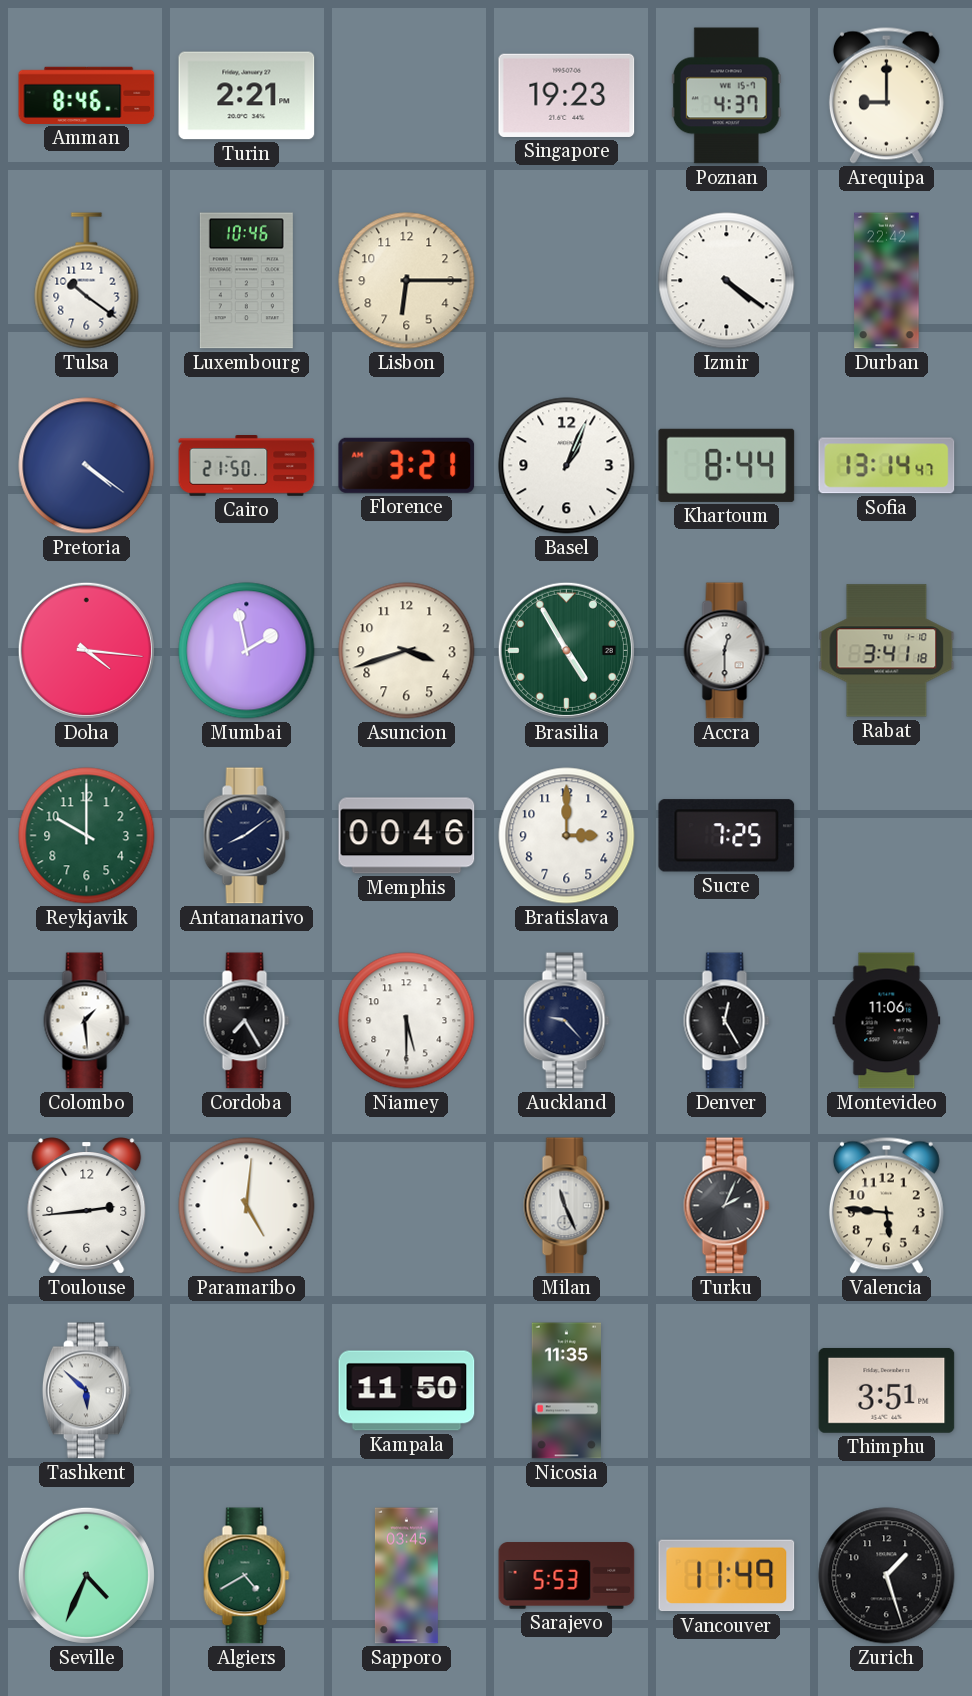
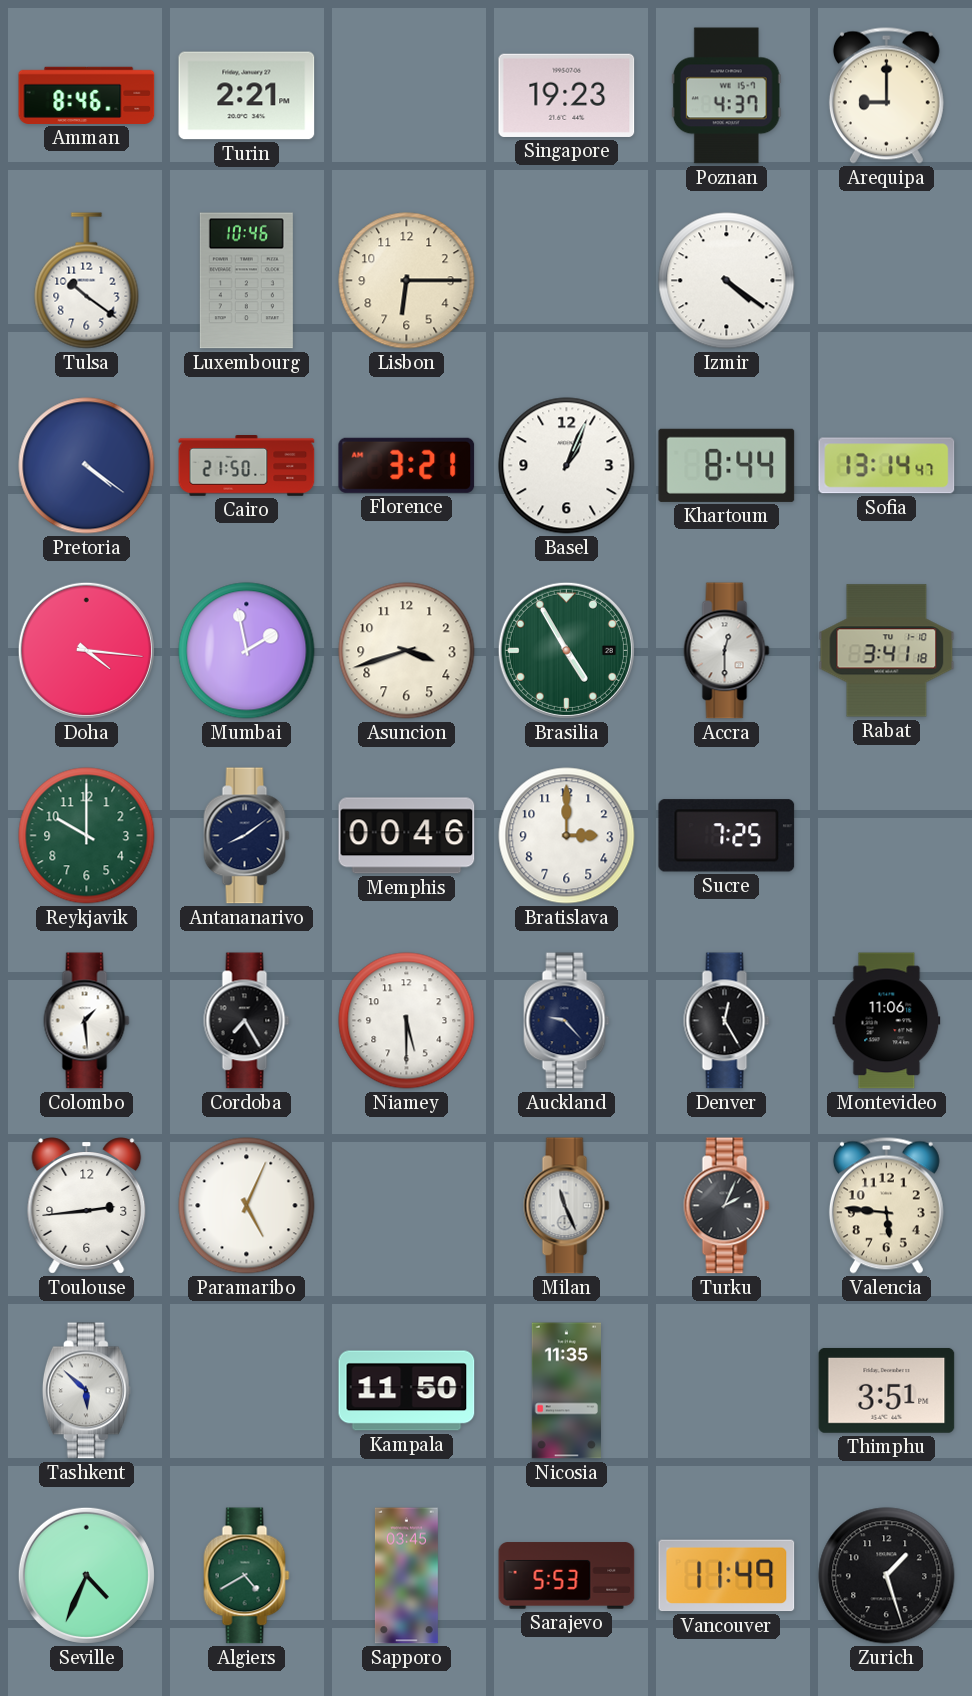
Durban: 22:42 -> none
Paramaribo: 5:01 -> 5:04
